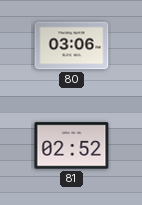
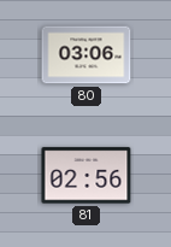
81: 02:52 -> 02:56
